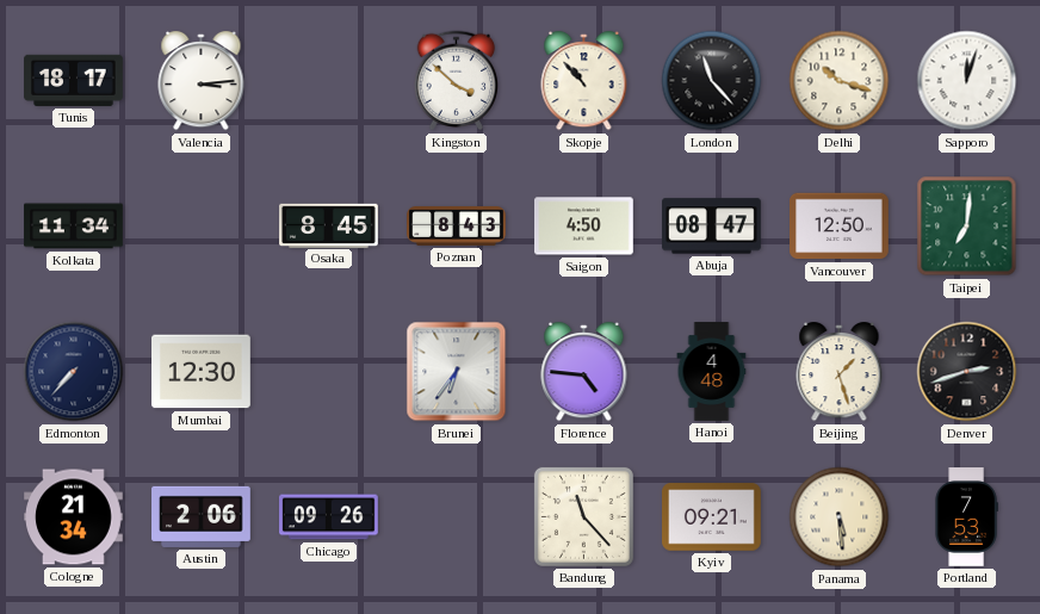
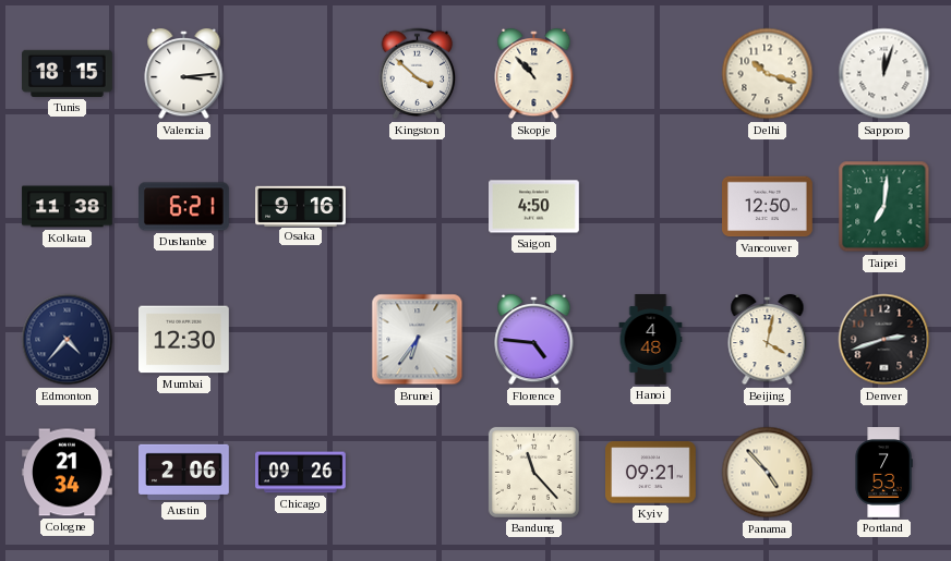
Tunis: 18:17 -> 18:15
London: 11:23 -> none
Kolkata: 11:34 -> 11:38
Dushanbe: none -> 6:21
Osaka: 8:45 -> 9:16
Poznan: 8:43 -> none
Abuja: 08:47 -> none
Edmonton: 7:37 -> 4:37
Beijing: 1:27 -> 4:02
Panama: 5:29 -> 4:53
